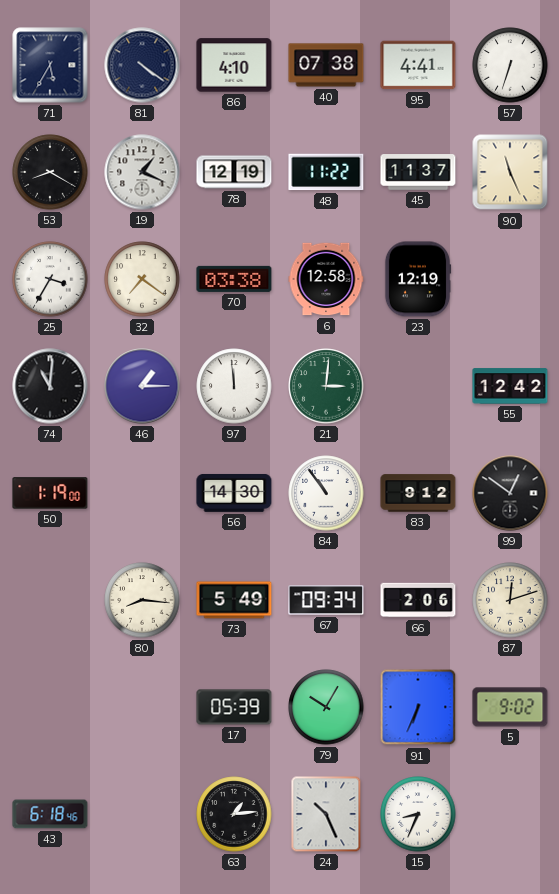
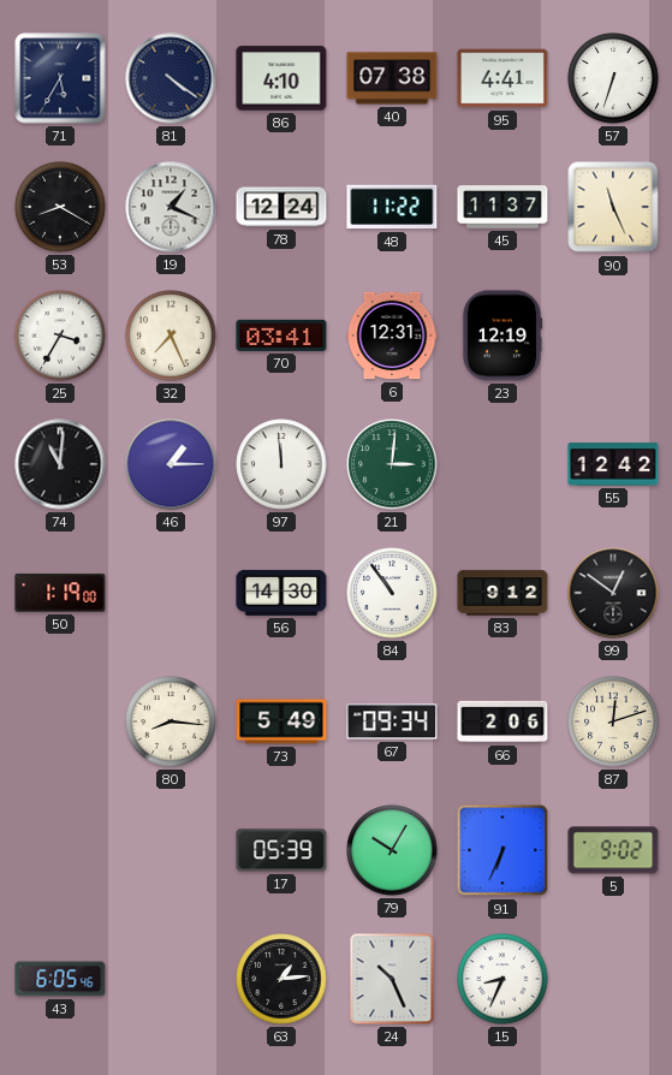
78: 12:19 -> 12:24
32: 7:21 -> 7:26
70: 03:38 -> 03:41
6: 12:58 -> 12:31
43: 6:18 -> 6:05
